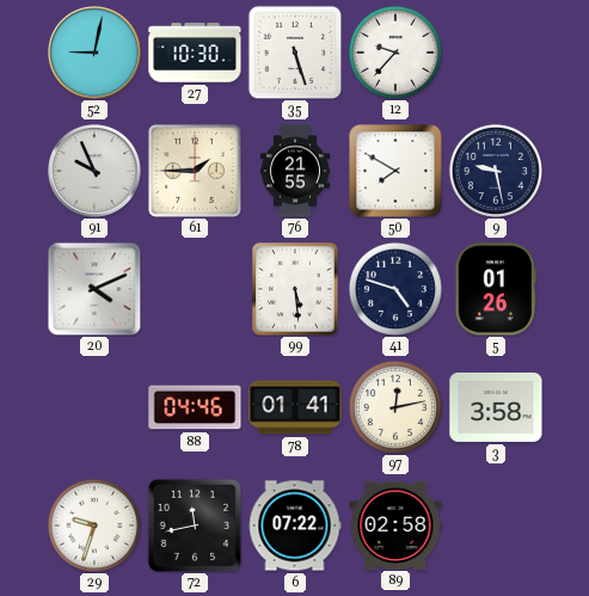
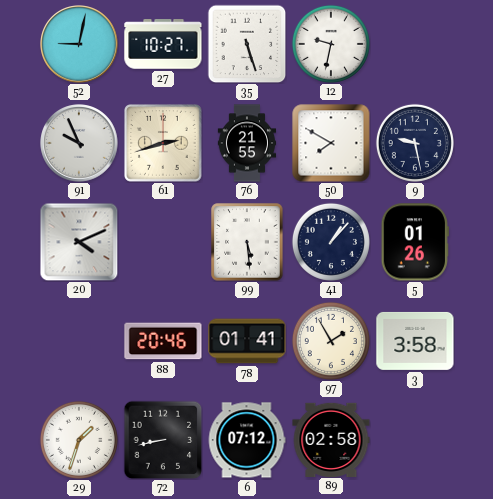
27: 10:30 -> 10:27
12: 9:37 -> 9:32
61: 1:45 -> 2:42
41: 4:48 -> 1:07
88: 04:46 -> 20:46
97: 12:13 -> 1:55
29: 9:33 -> 1:33
72: 11:43 -> 8:43
6: 07:22 -> 07:12
